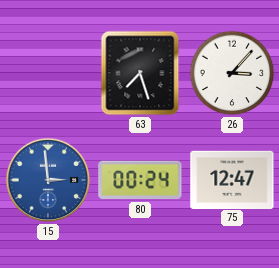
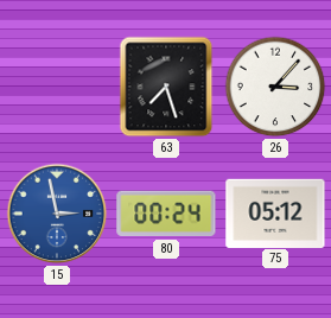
15: 2:59 -> 2:58
75: 12:47 -> 05:12
